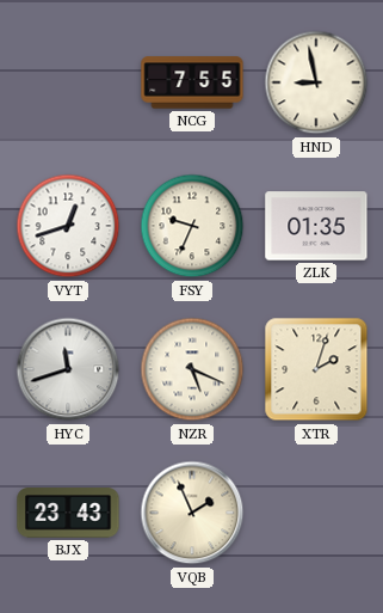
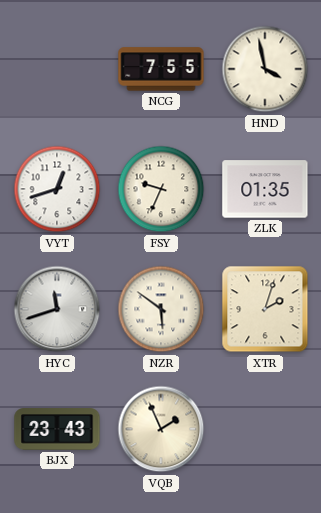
HND: 8:58 -> 3:58
NZR: 5:19 -> 5:51
